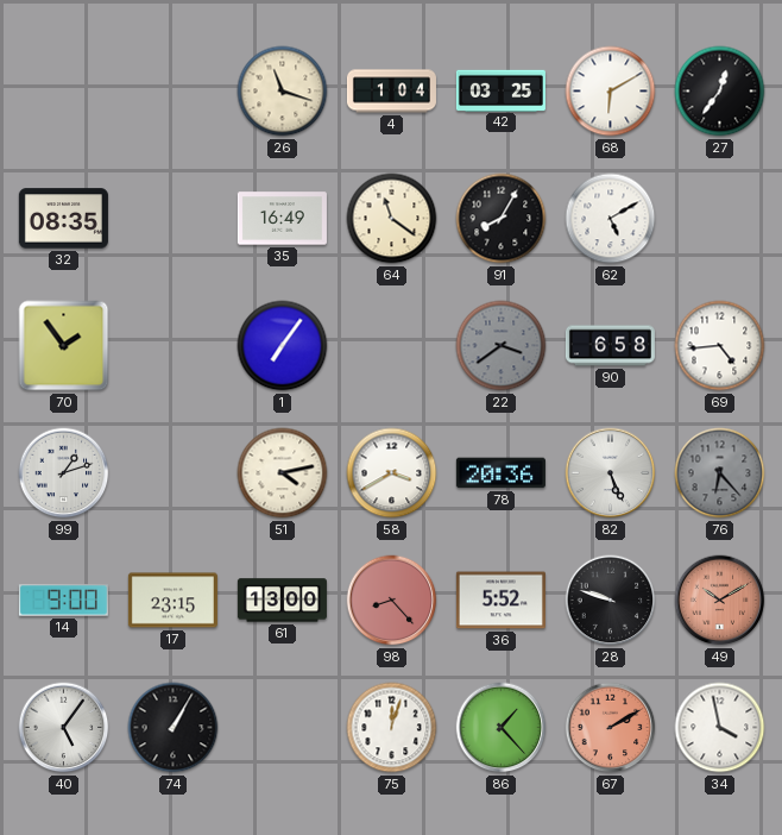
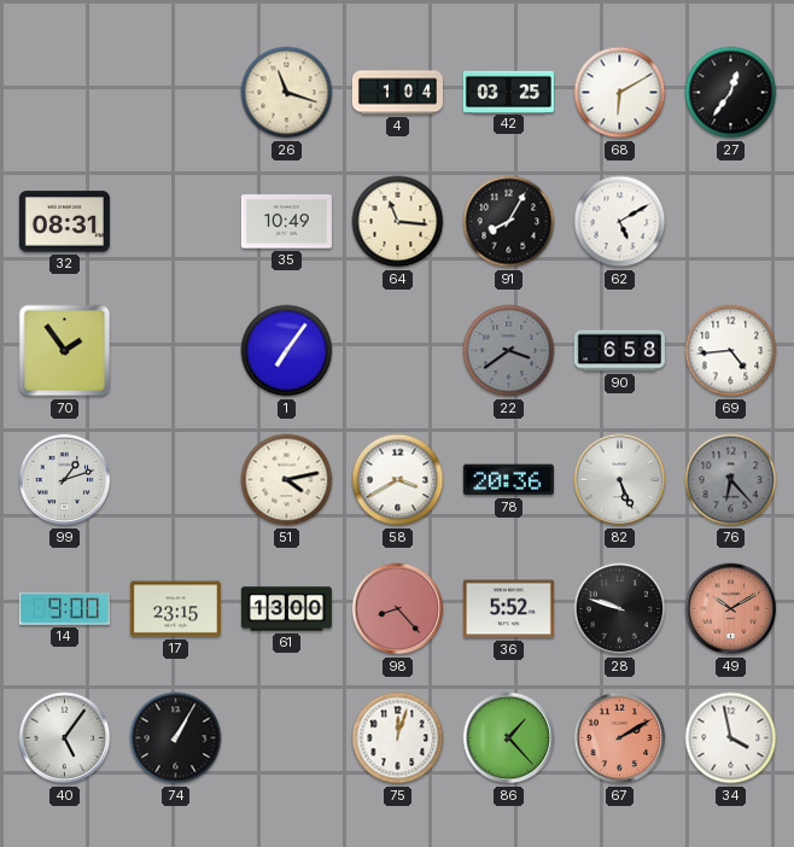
32: 08:35 -> 08:31
35: 16:49 -> 10:49
64: 11:21 -> 11:16
